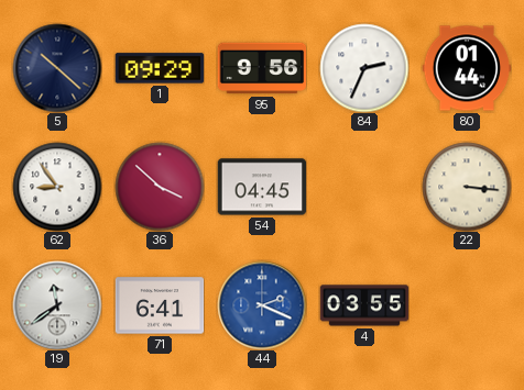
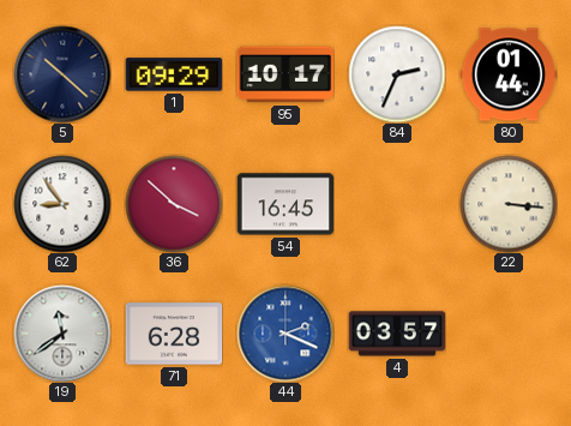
95: 9:56 -> 10:17
54: 04:45 -> 16:45
71: 6:41 -> 6:28
4: 03:55 -> 03:57
